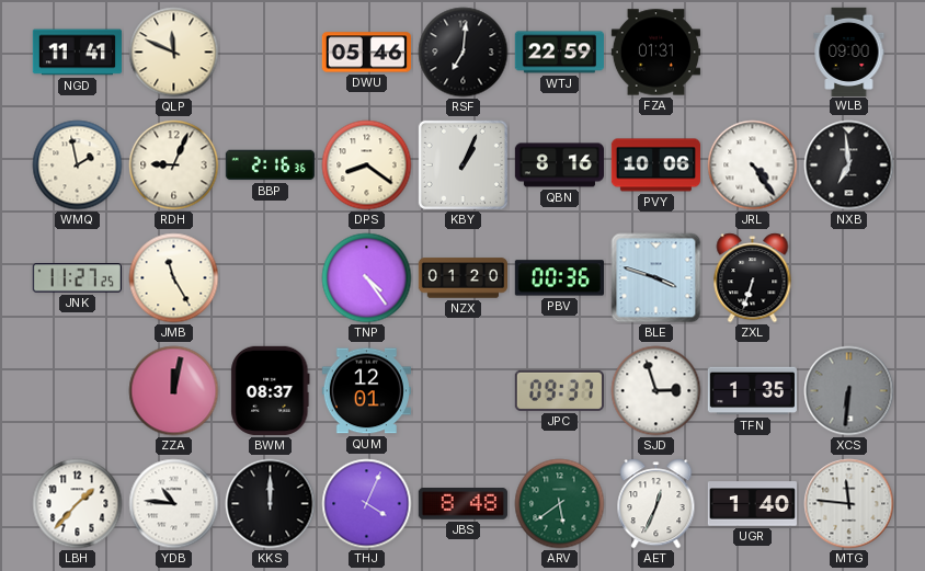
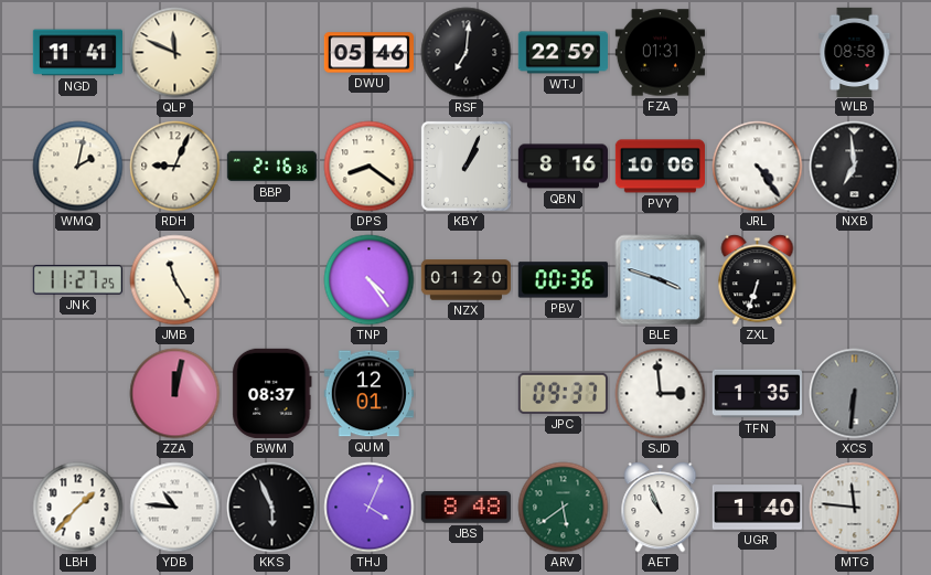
WLB: 09:00 -> 08:58
WMQ: 1:58 -> 2:02
SJD: 2:57 -> 2:59
KKS: 12:00 -> 5:56
AET: 12:34 -> 10:56
